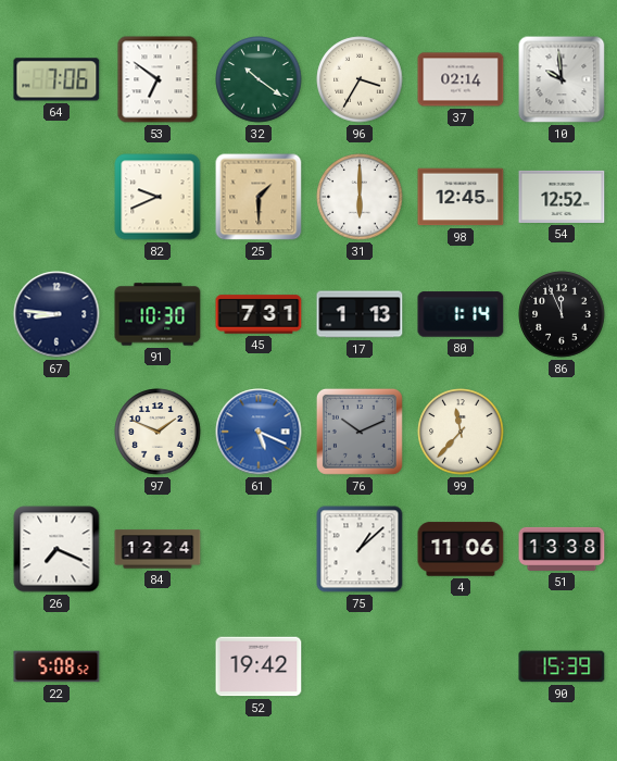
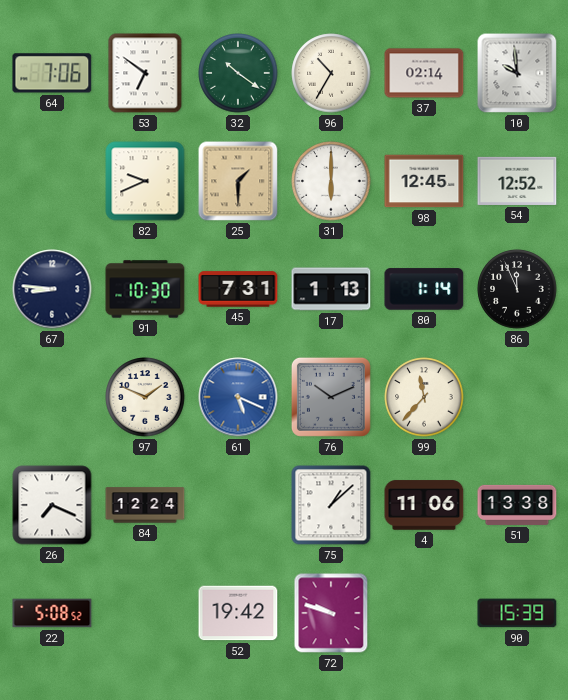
96: 3:35 -> 10:35
72: none -> 9:48
